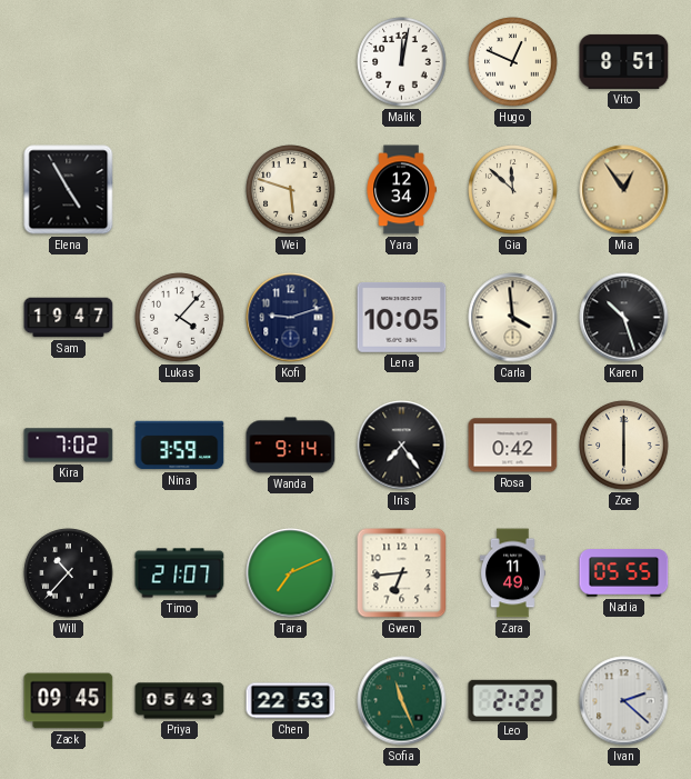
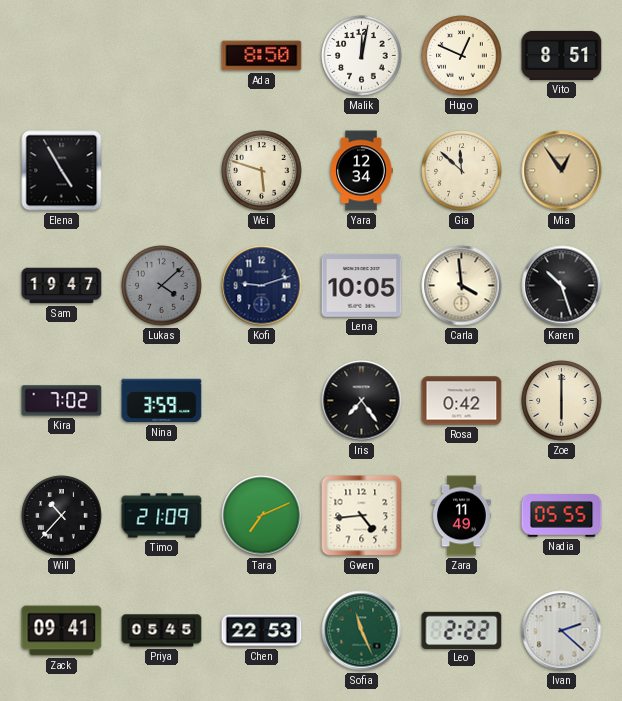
Ada: none -> 8:50
Lukas: 4:07 -> 4:08
Lukas dial: white -> grey
Wanda: 9:14 -> none
Timo: 21:07 -> 21:09
Gwen: 6:44 -> 4:44
Zack: 09:45 -> 09:41
Priya: 05:43 -> 05:45
